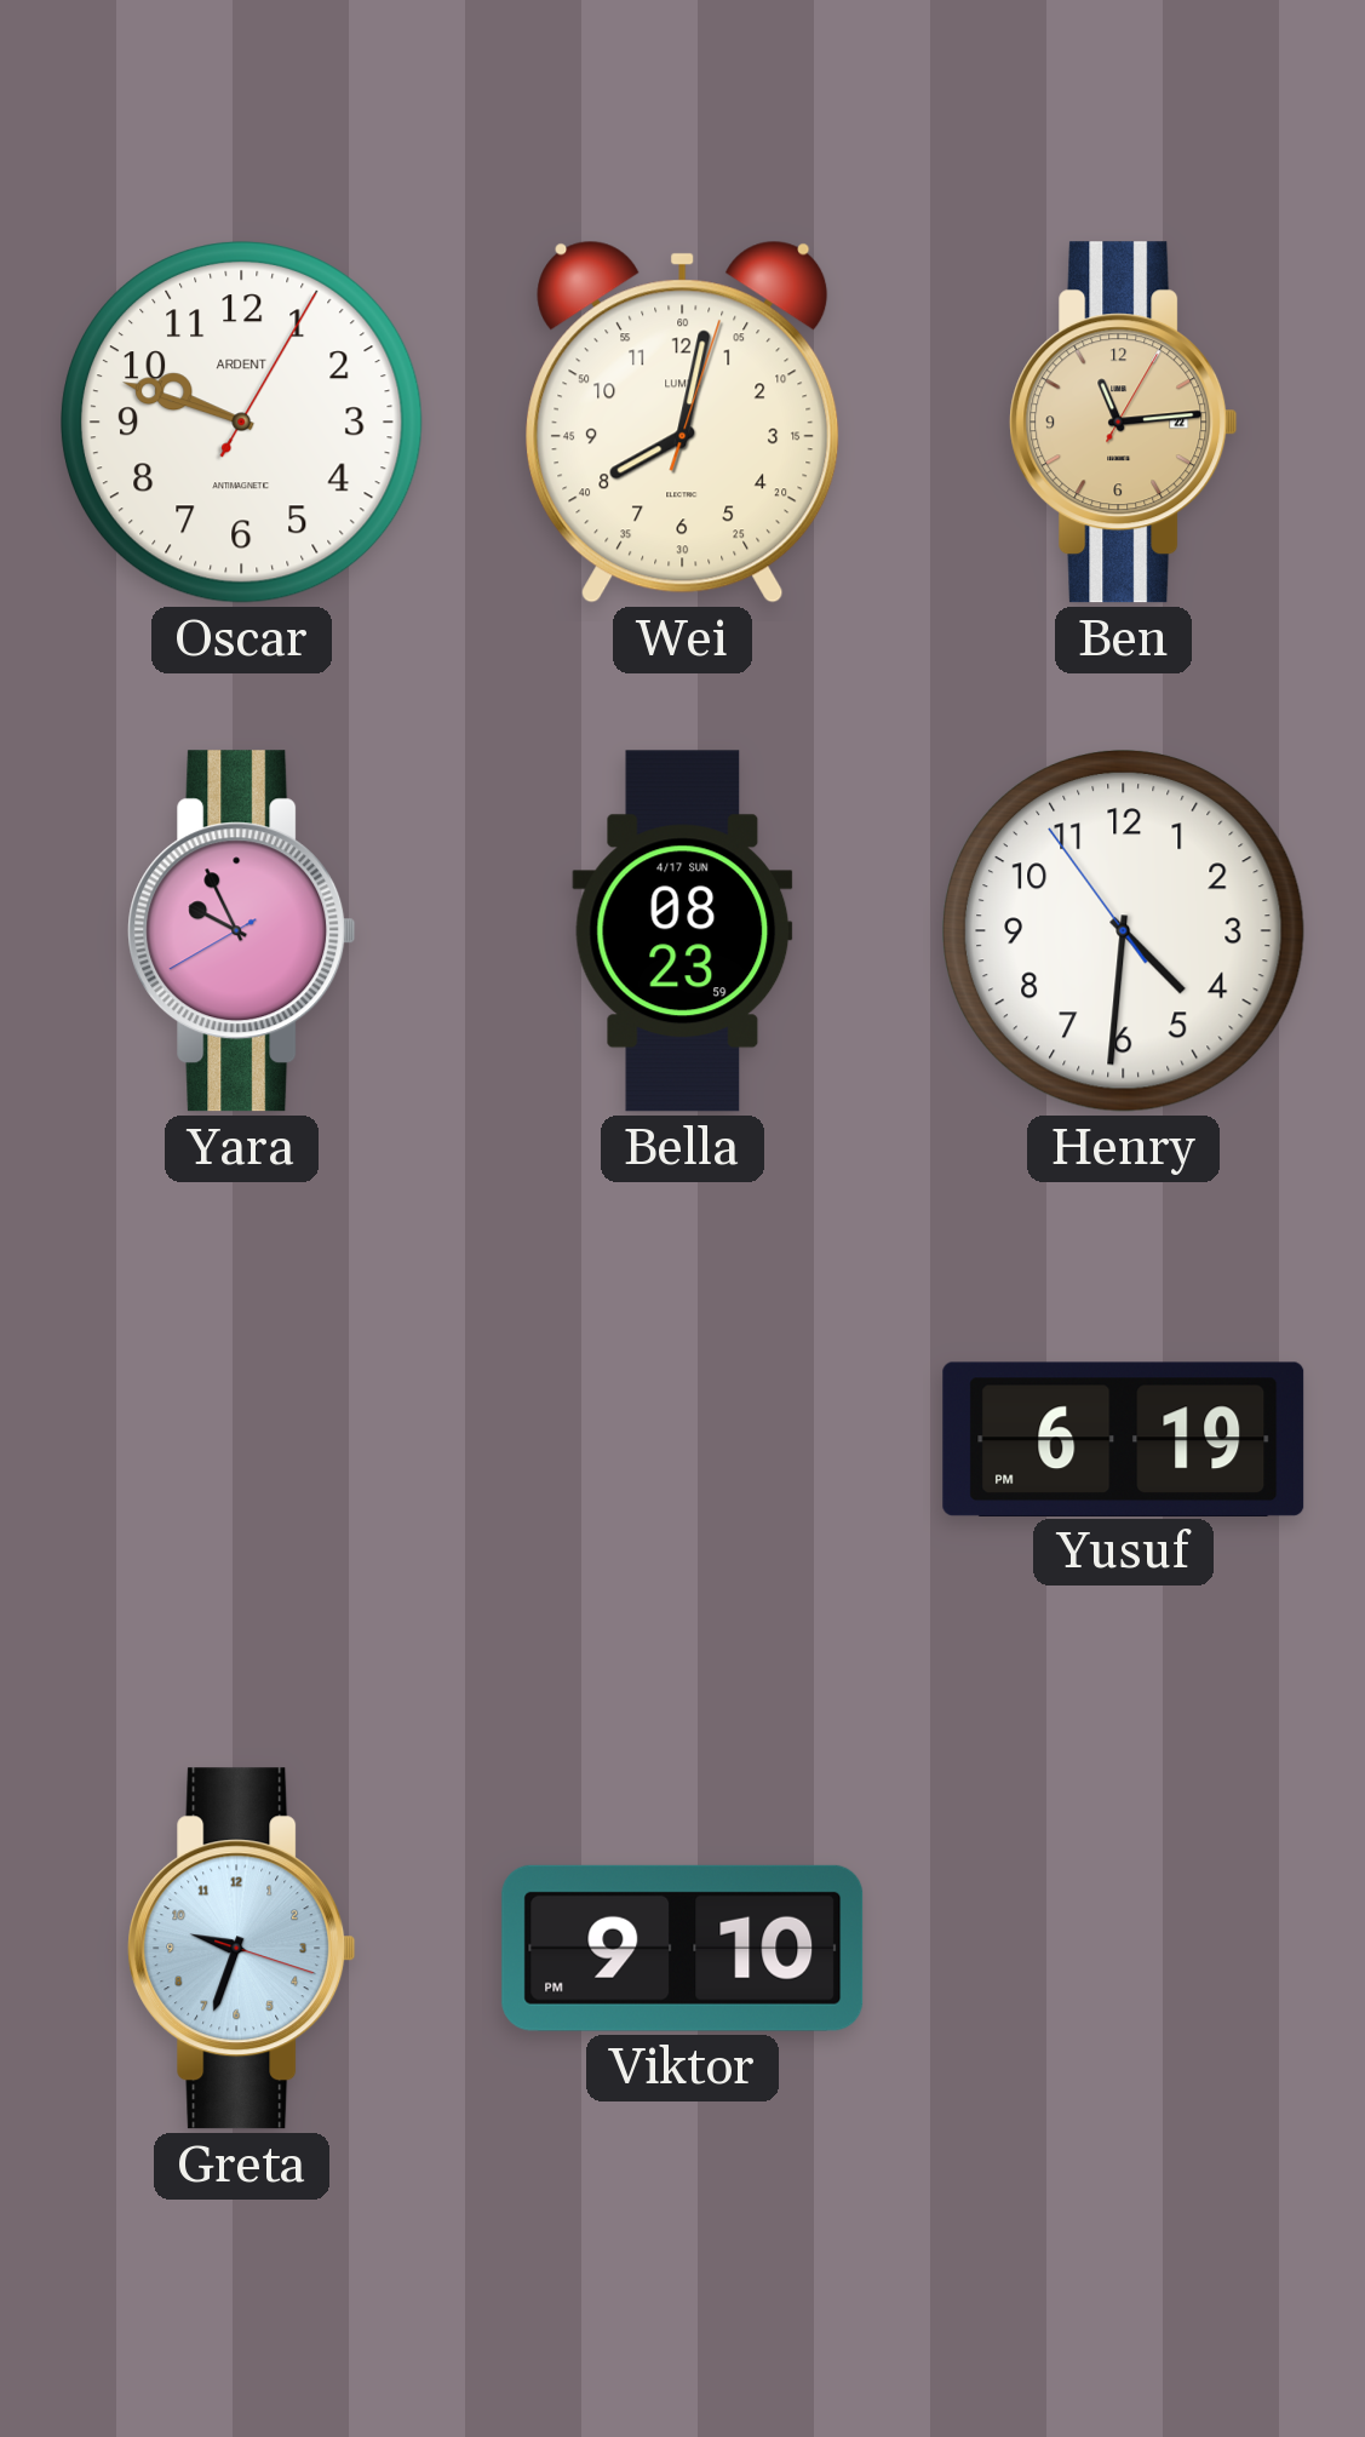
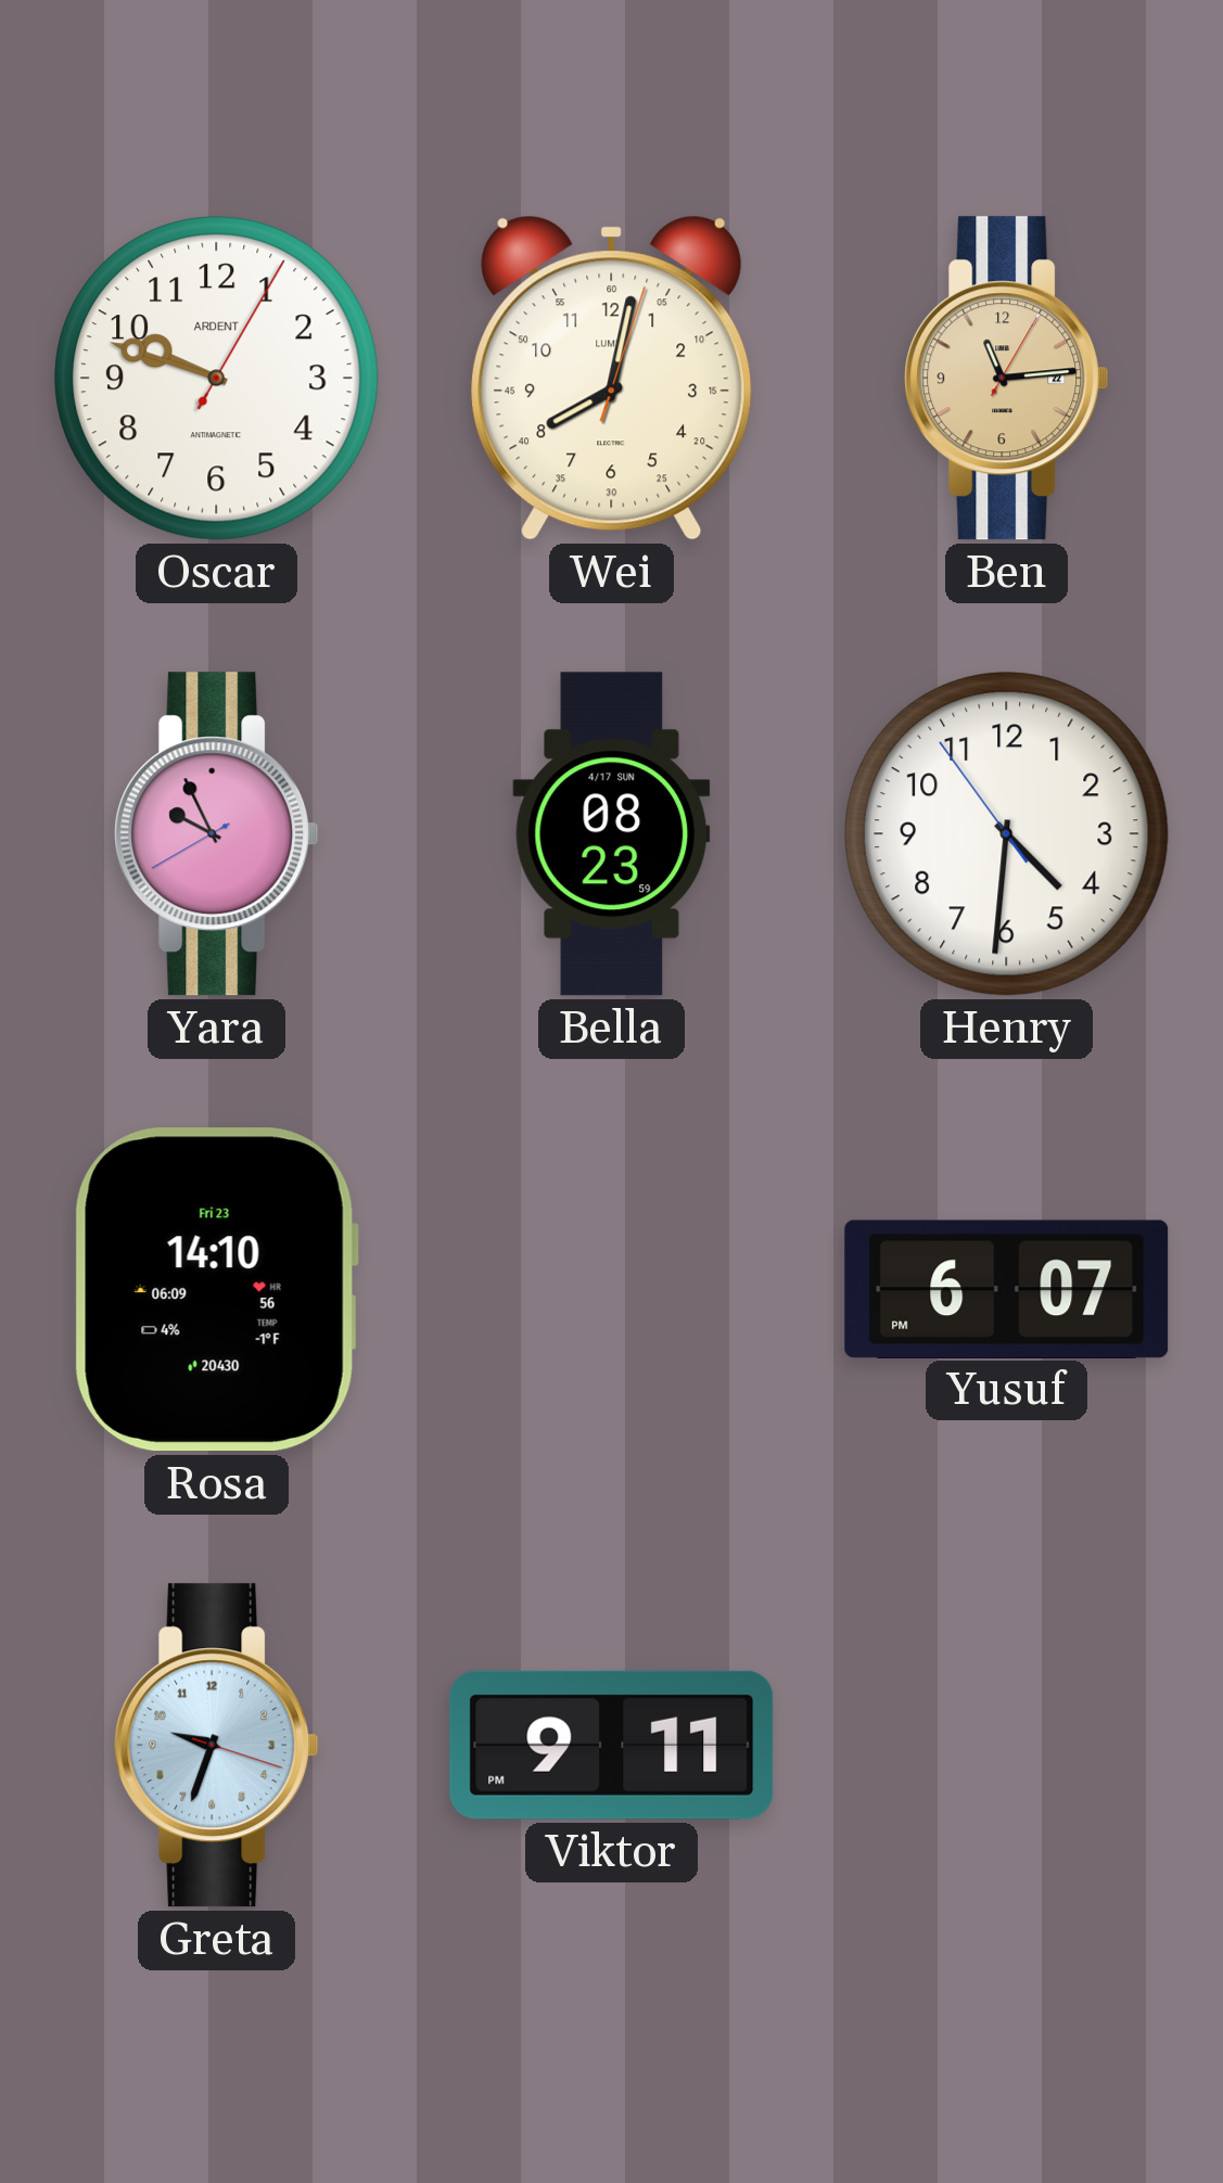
Rosa: none -> 14:10
Yusuf: 6:19 -> 6:07
Viktor: 9:10 -> 9:11
